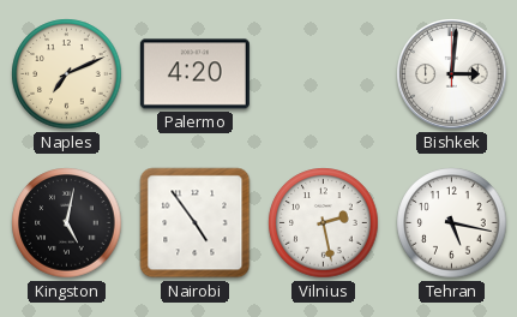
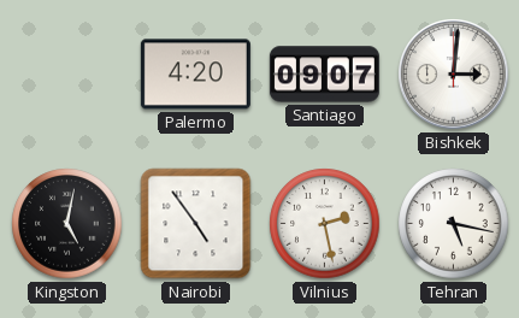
Naples: 7:11 -> none
Santiago: none -> 09:07
